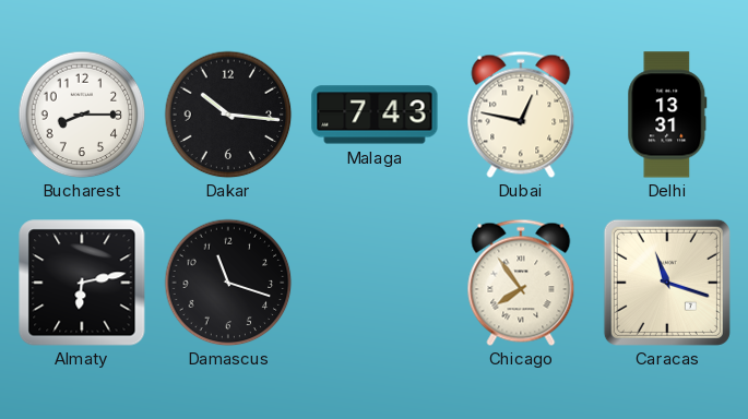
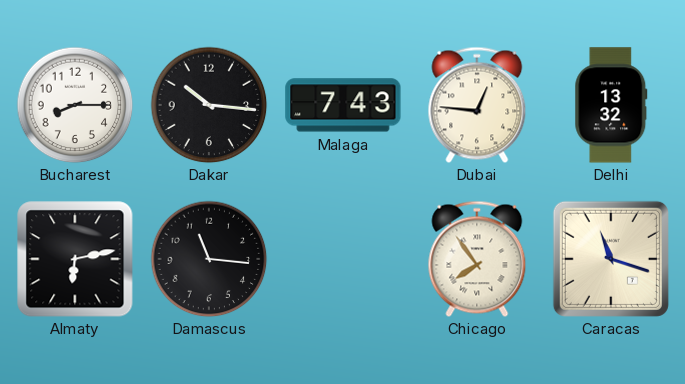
Dubai: 12:47 -> 12:46
Delhi: 13:31 -> 13:32
Damascus: 11:18 -> 11:16
